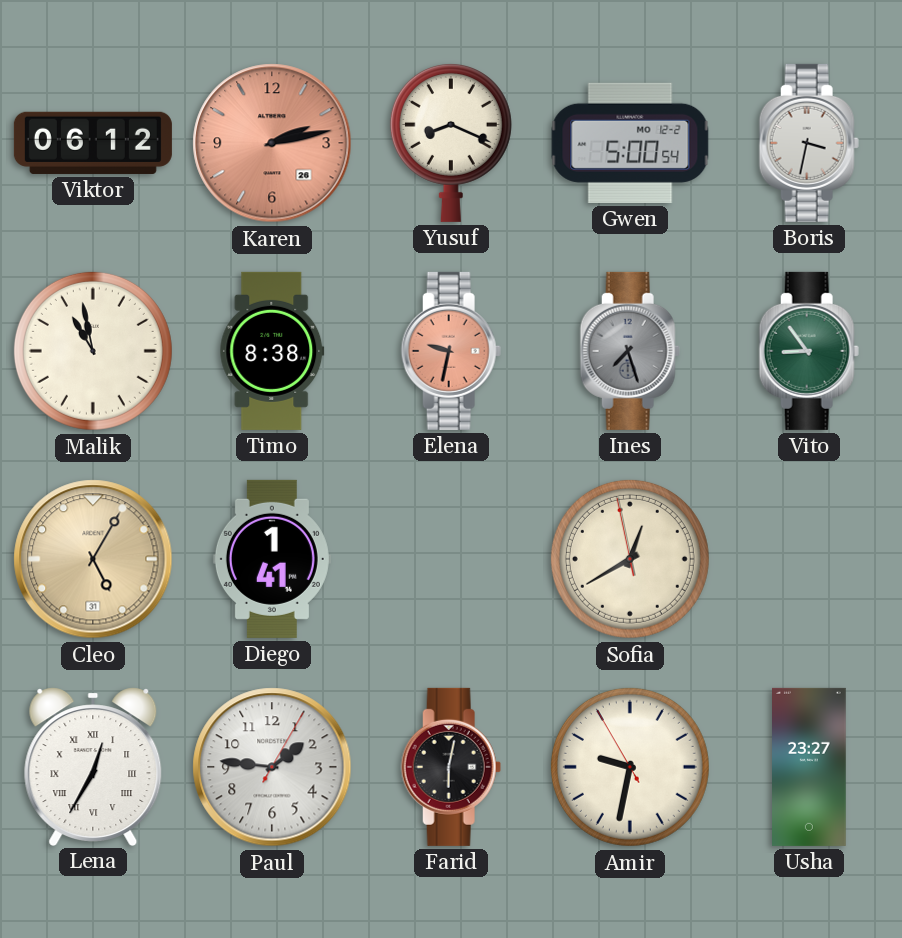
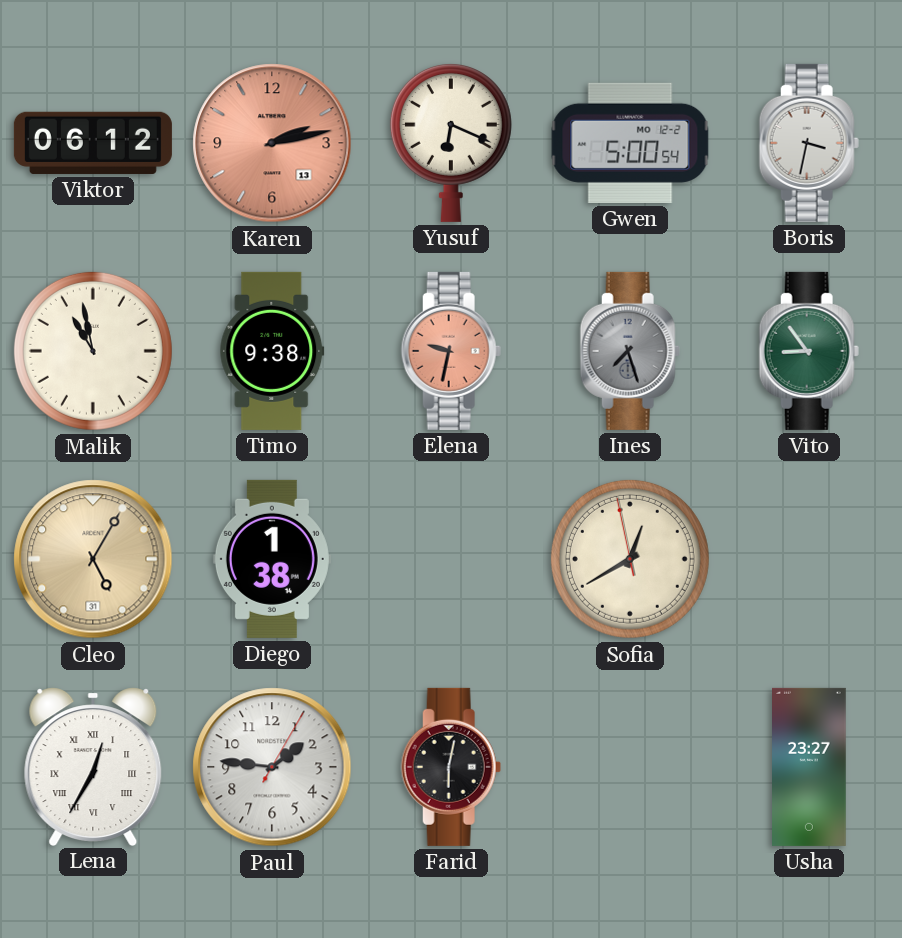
Karen date: 26 -> 13
Yusuf: 8:19 -> 6:19
Timo: 8:38 -> 9:38
Diego: 1:41 -> 1:38
Amir: 9:31 -> none
